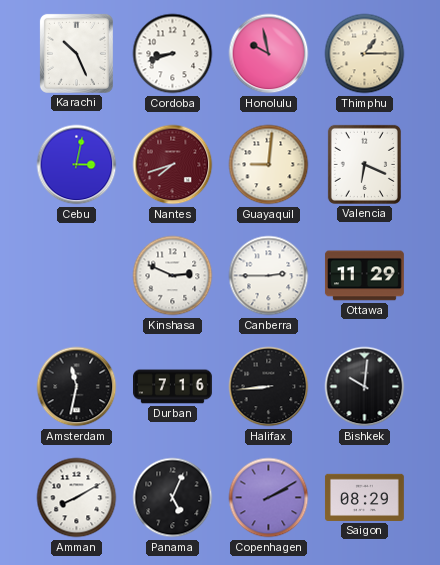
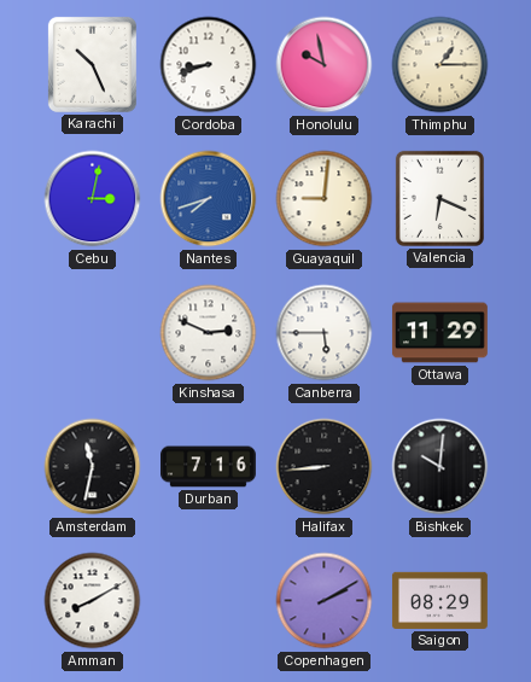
Nantes dial: burgundy -> blue
Canberra: 2:45 -> 5:45
Panama: 5:04 -> none
